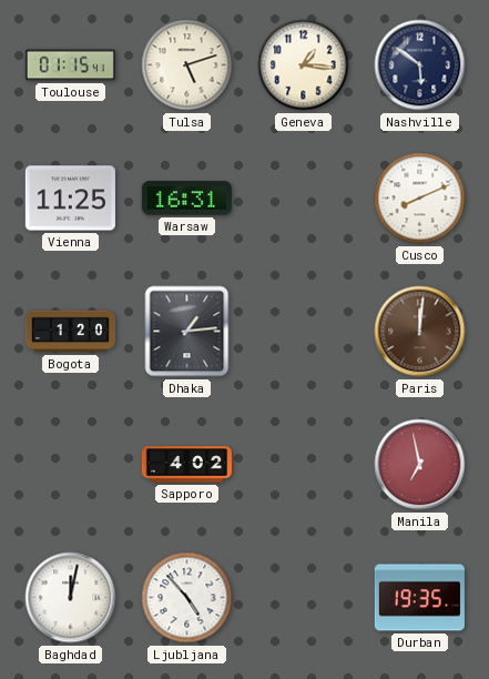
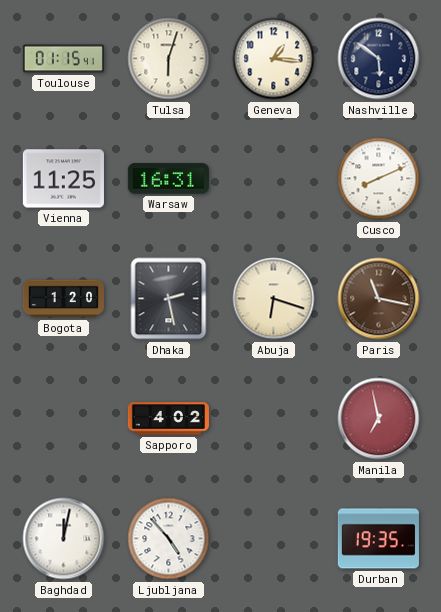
Tulsa: 5:12 -> 6:03
Dhaka: 1:14 -> 2:28
Abuja: none -> 6:18
Paris: 12:01 -> 11:17
